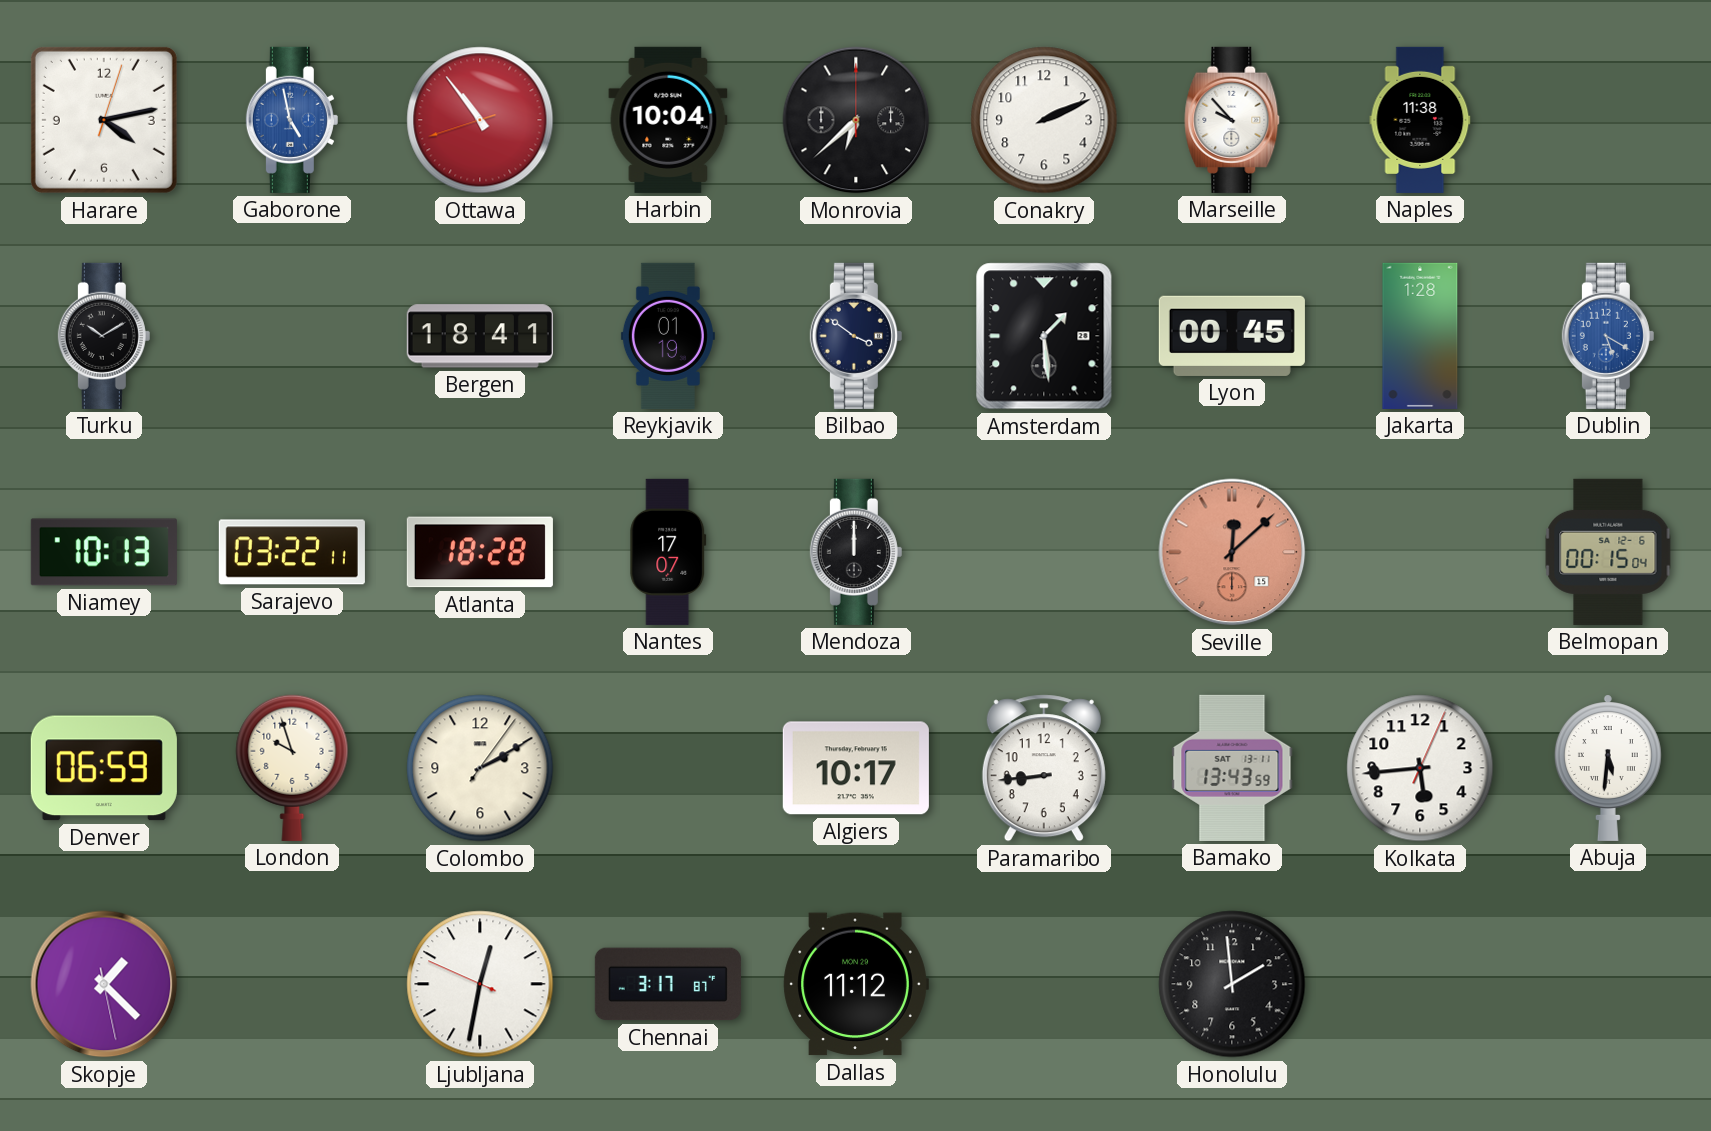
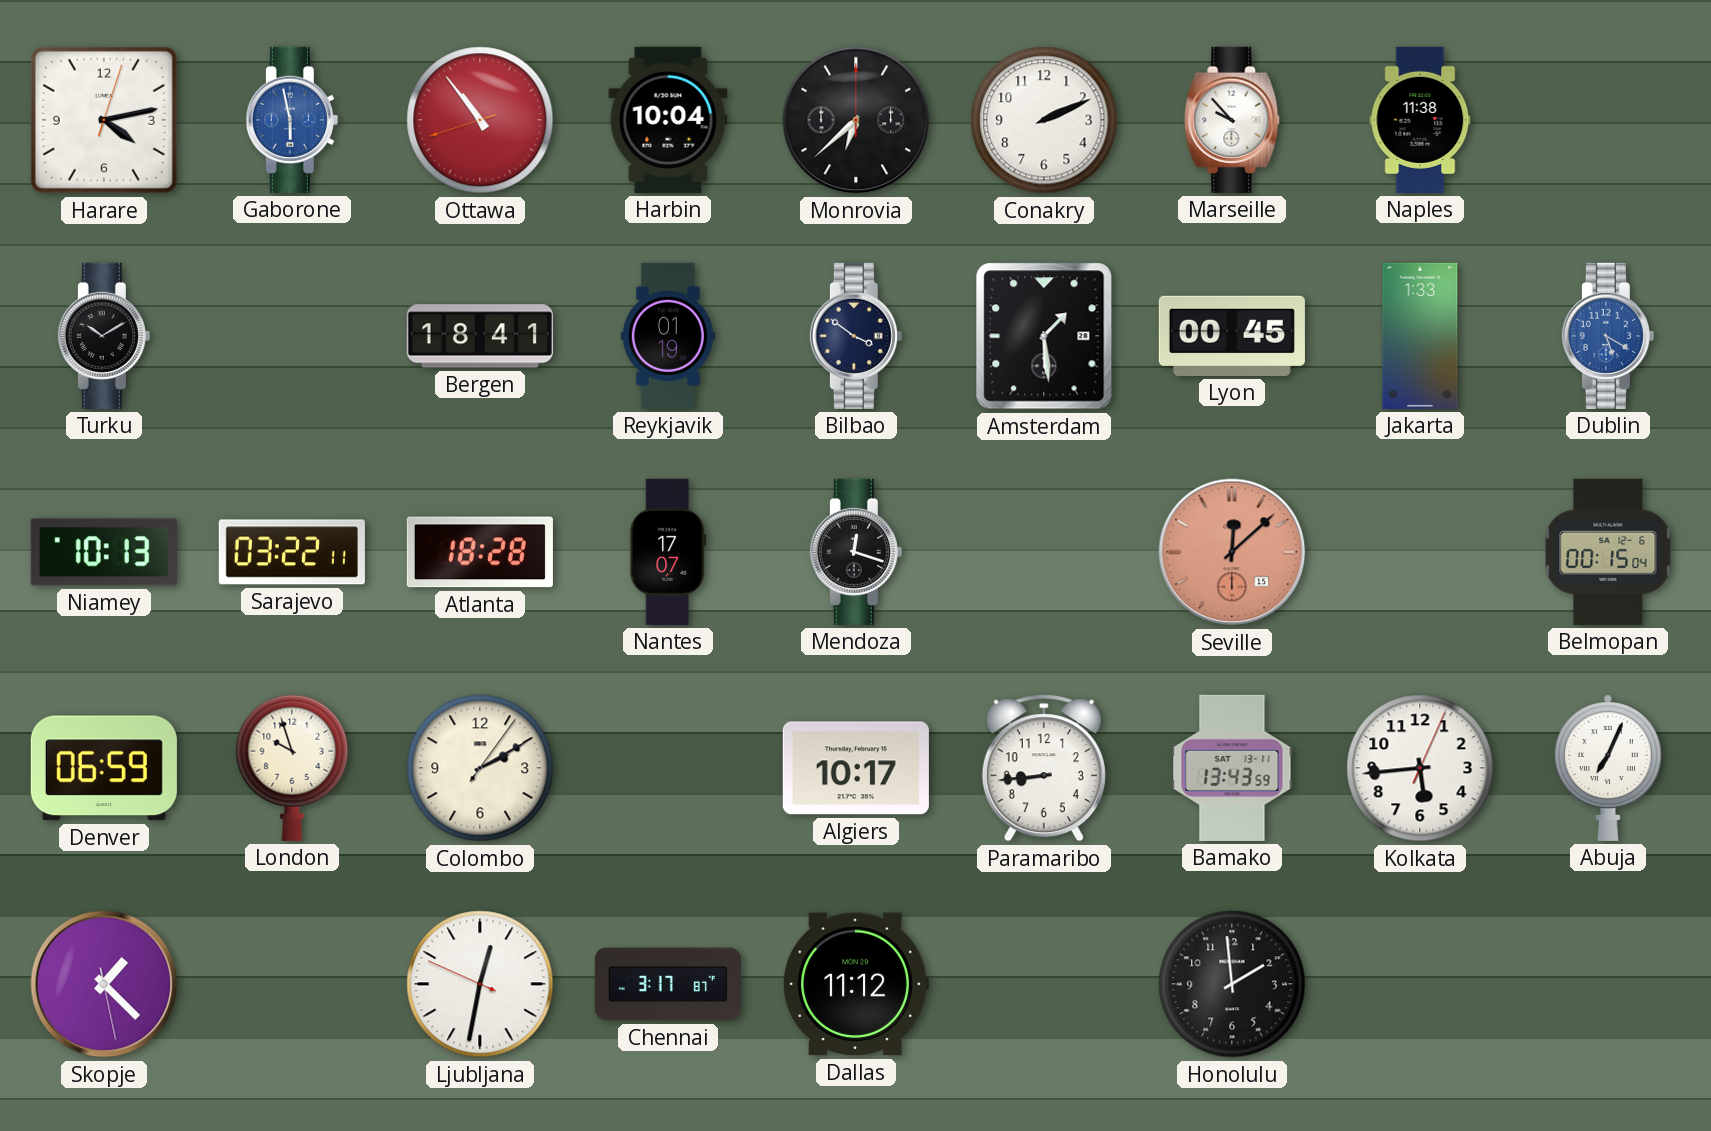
Gaborone: 4:58 -> 5:58
Jakarta: 1:28 -> 1:33
Mendoza: 12:00 -> 12:18
Abuja: 5:31 -> 7:04
